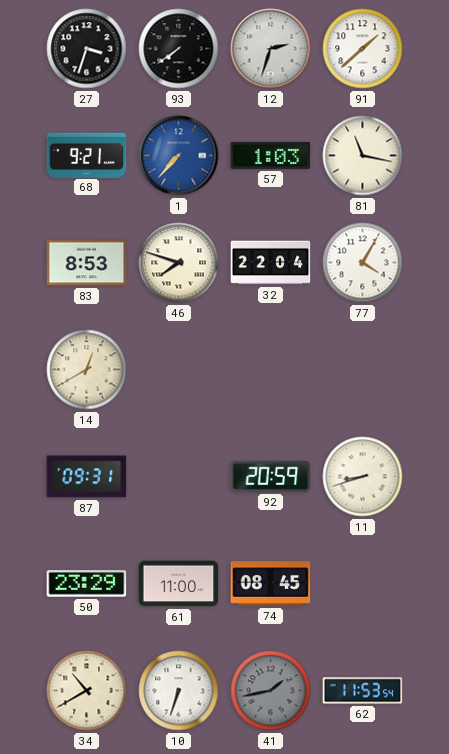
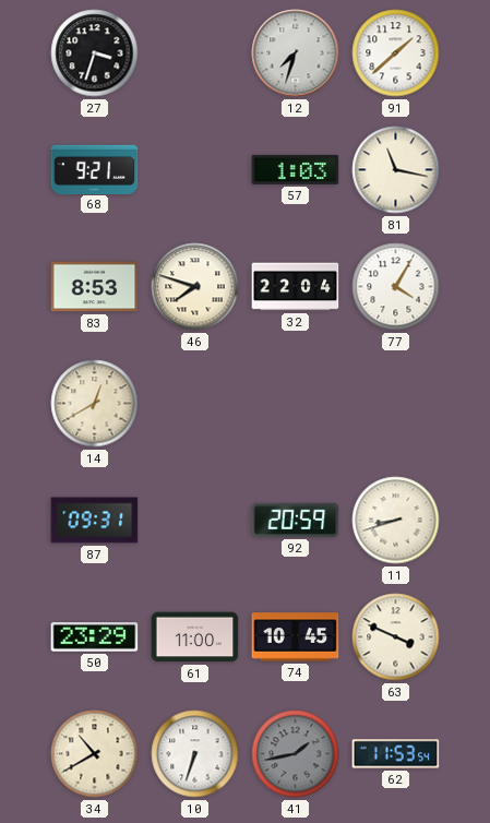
93: 7:39 -> none
12: 2:33 -> 7:33
1: 7:37 -> none
74: 08:45 -> 10:45
63: none -> 3:49
